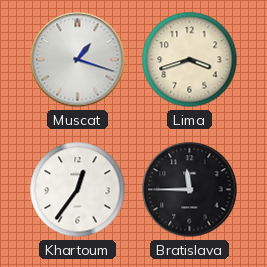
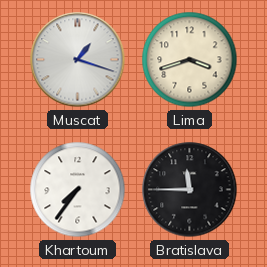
Khartoum: 12:36 -> 7:36
